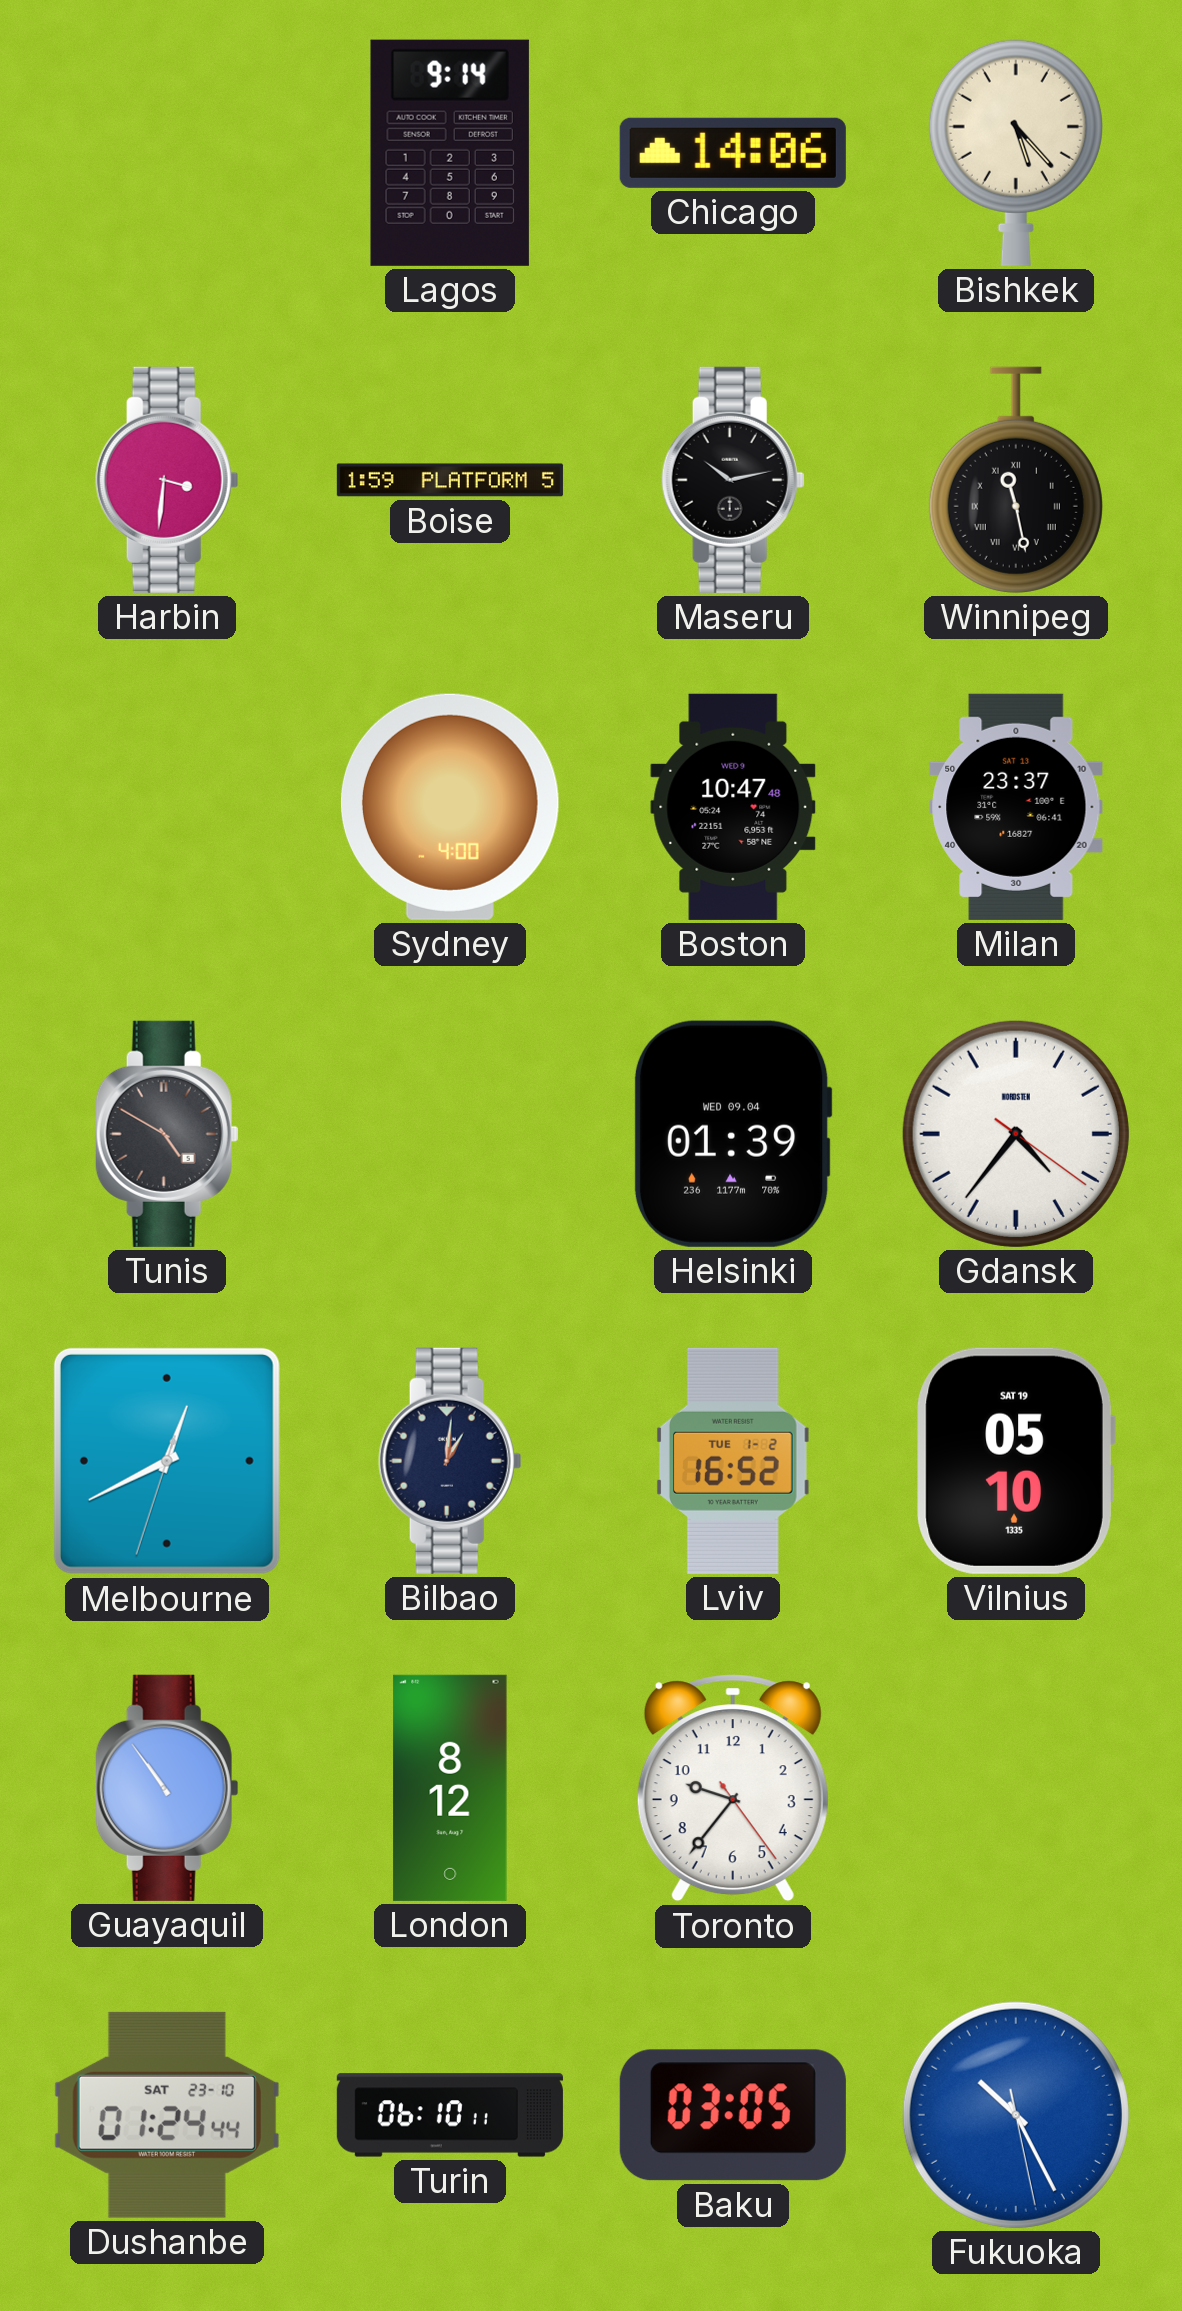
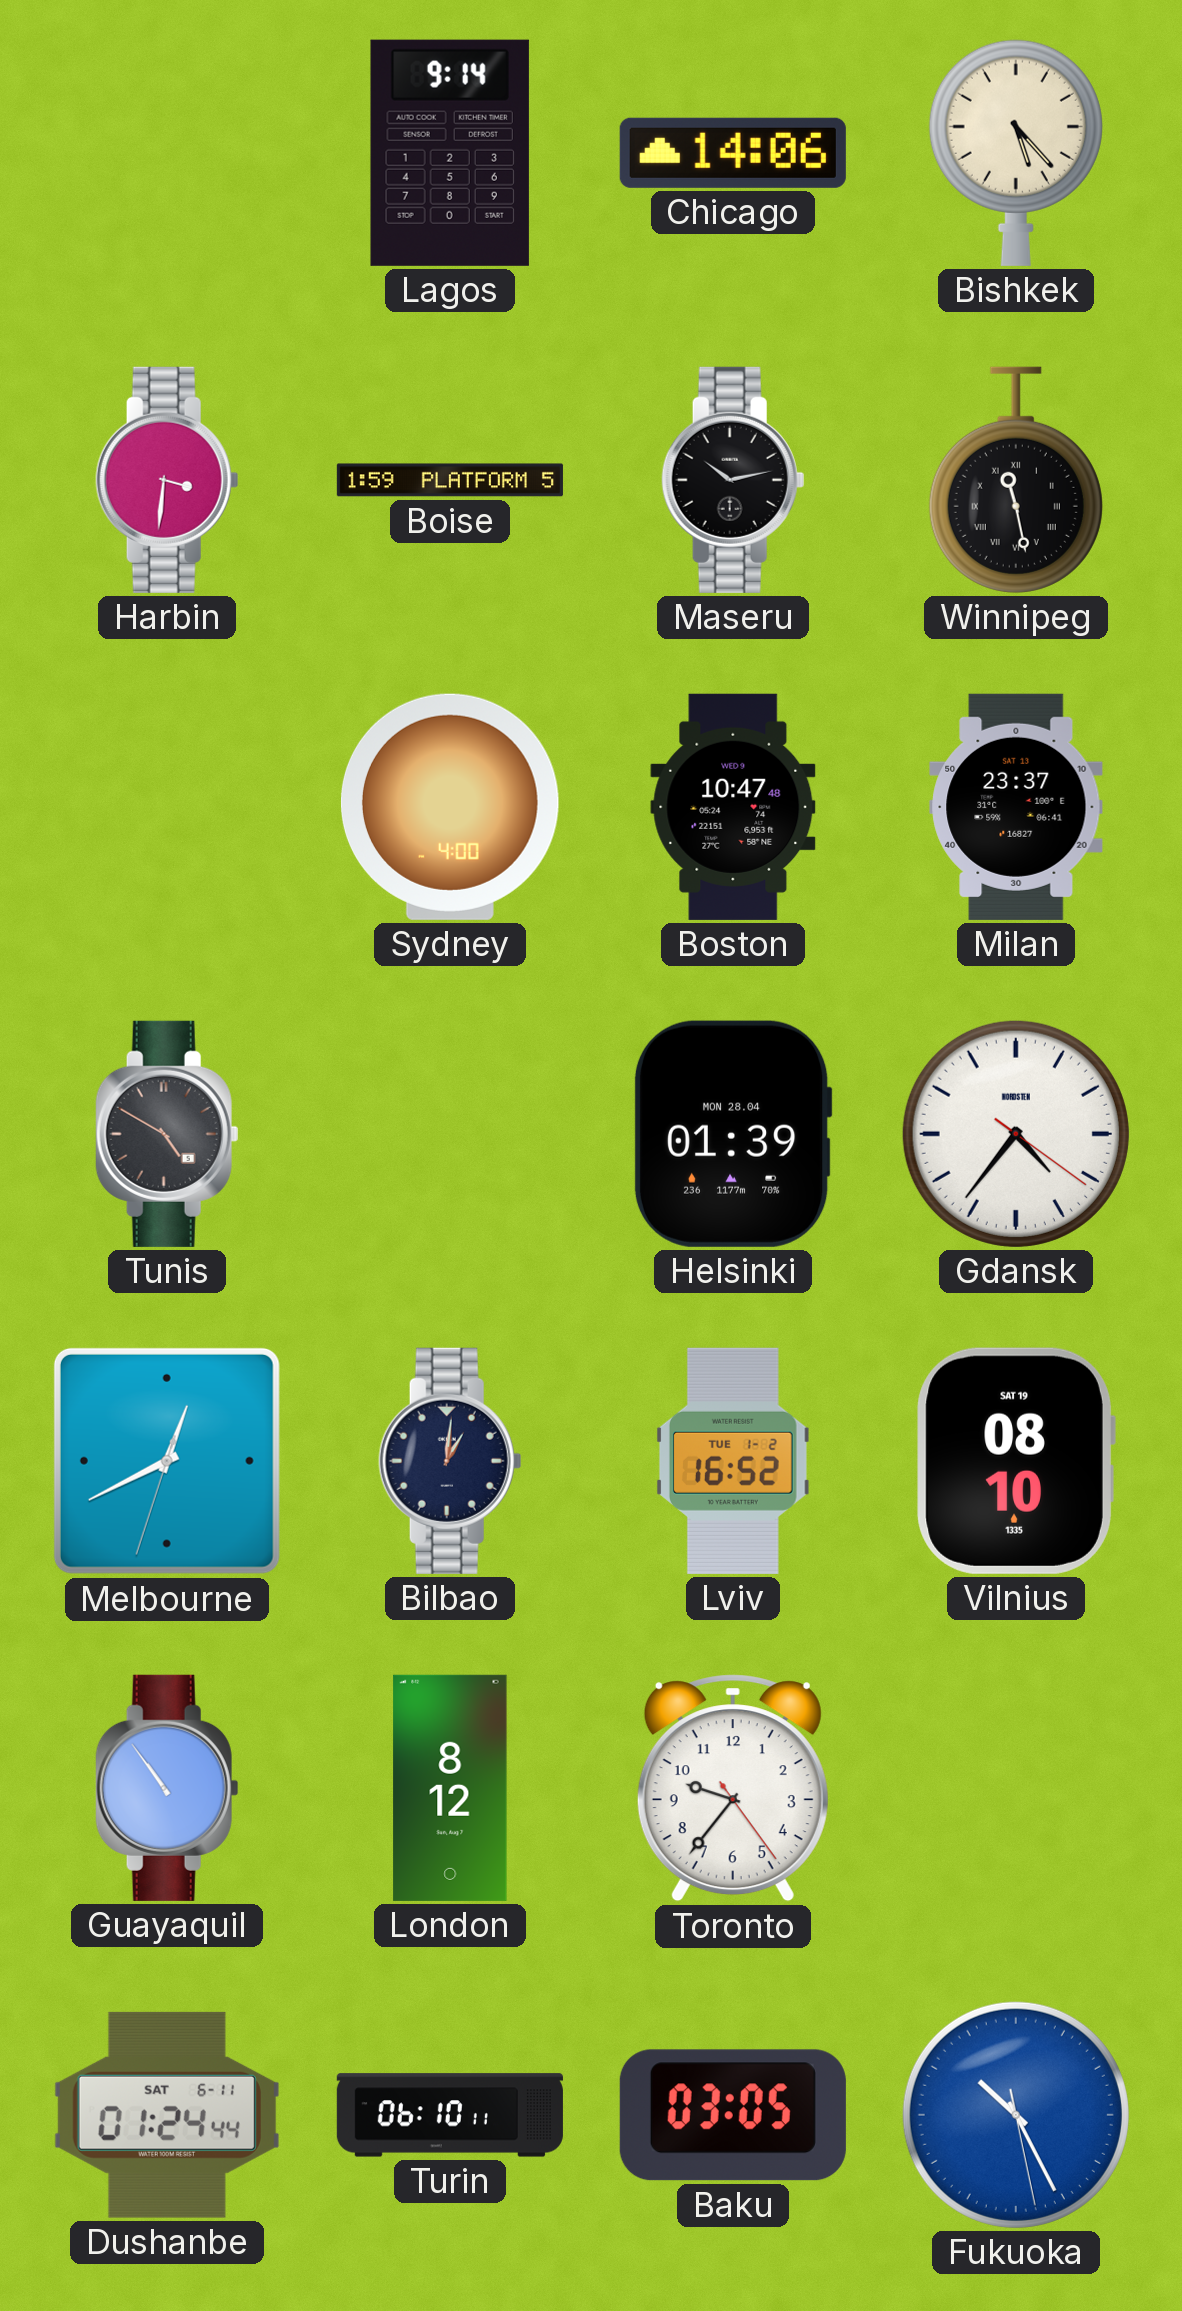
Helsinki date: WED 09.04 -> MON 28.04
Vilnius: 05:10 -> 08:10
Dushanbe date: SAT 23-10 -> SAT 6-11
